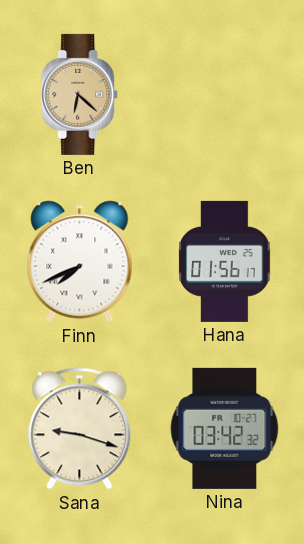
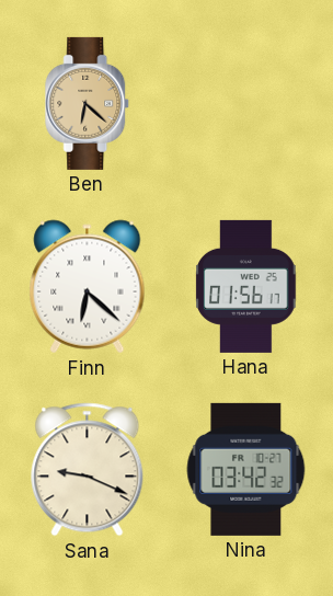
Finn: 7:41 -> 6:22
Sana: 9:18 -> 9:19
